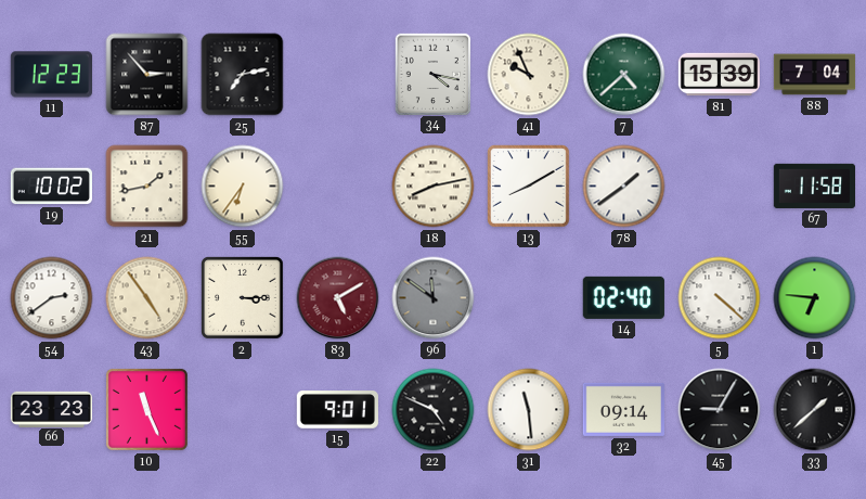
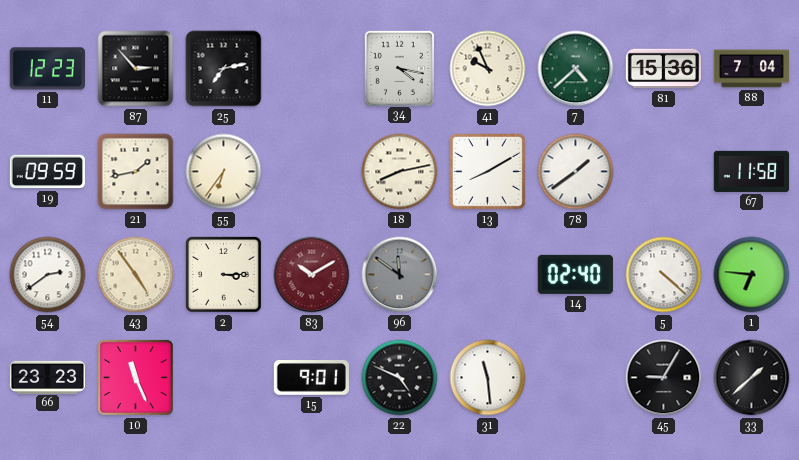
81: 15:39 -> 15:36
19: 10:02 -> 09:59
83: 5:10 -> 10:10
32: 09:14 -> none
